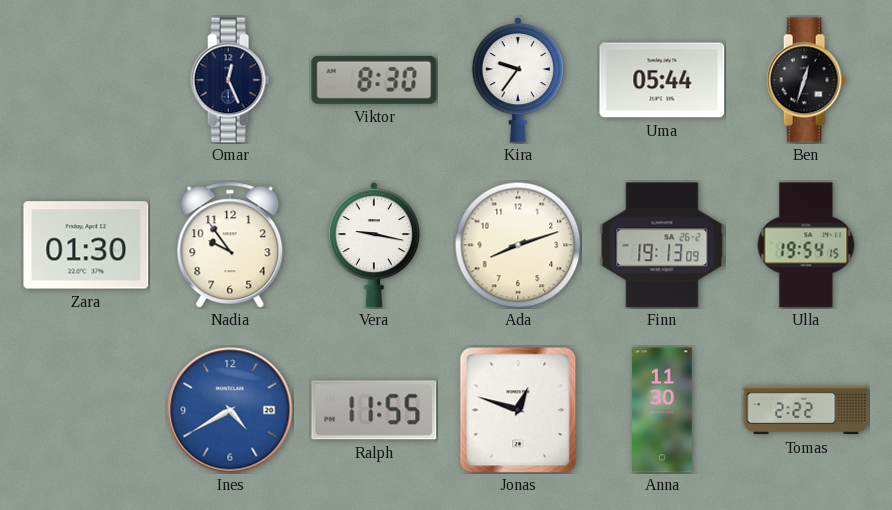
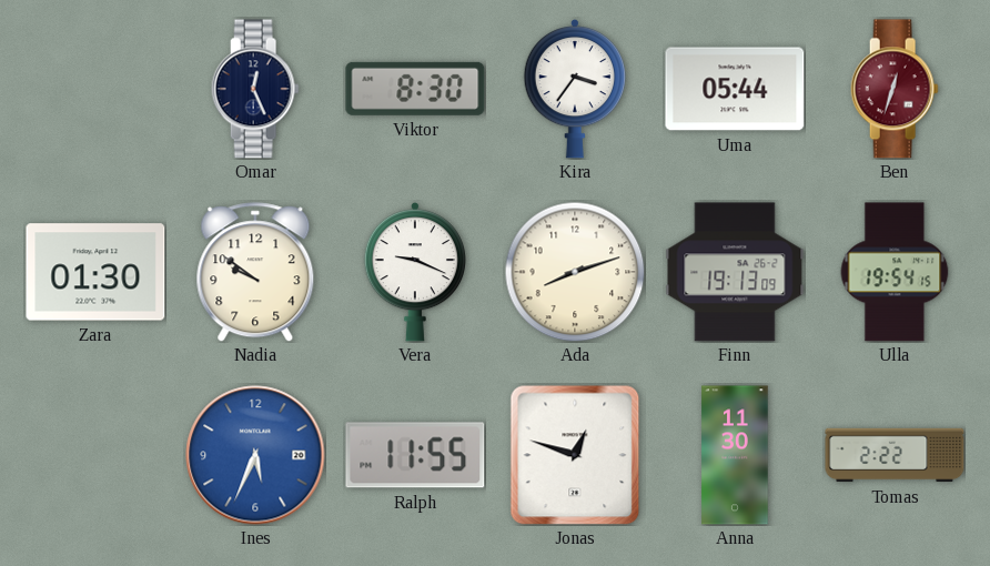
Kira: 9:36 -> 3:36
Ben dial: black -> burgundy
Nadia: 9:54 -> 9:51
Vera: 9:17 -> 9:19
Ines: 4:40 -> 5:34
